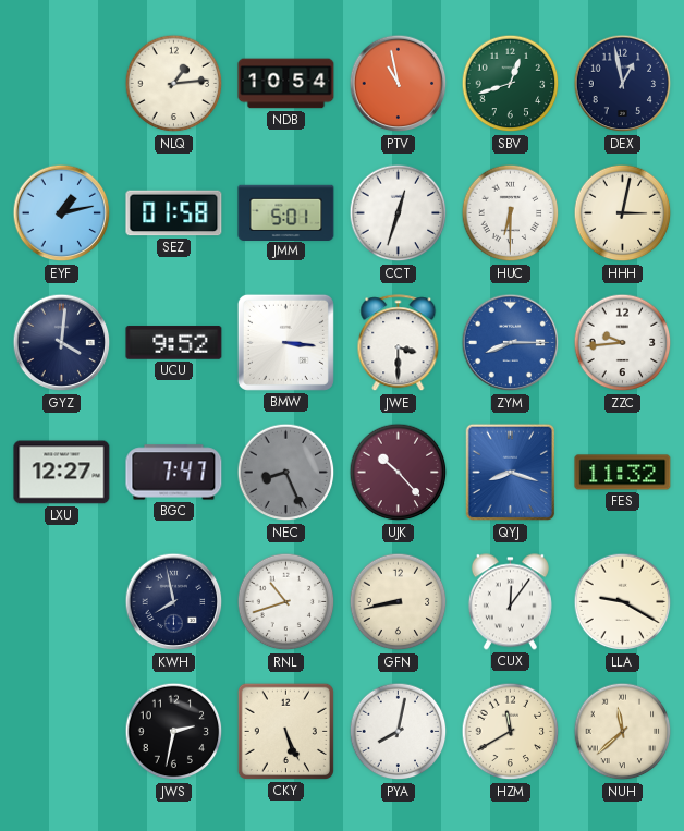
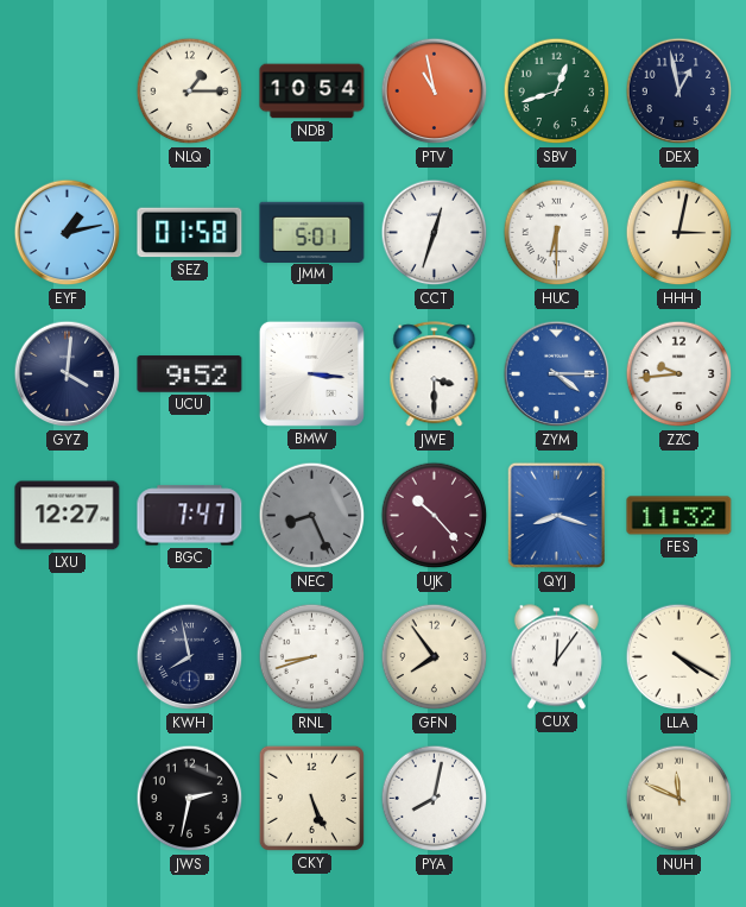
NLQ: 1:14 -> 1:15
ZYM: 8:15 -> 4:15
RNL: 10:42 -> 8:42
GFN: 8:43 -> 7:54
LLA: 9:20 -> 4:20
HZM: 11:40 -> none
NUH: 11:38 -> 11:49
